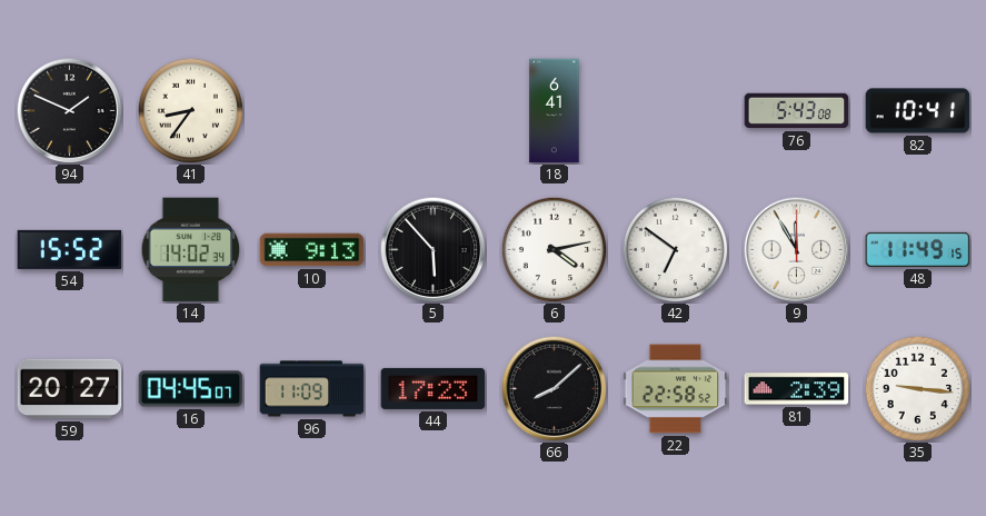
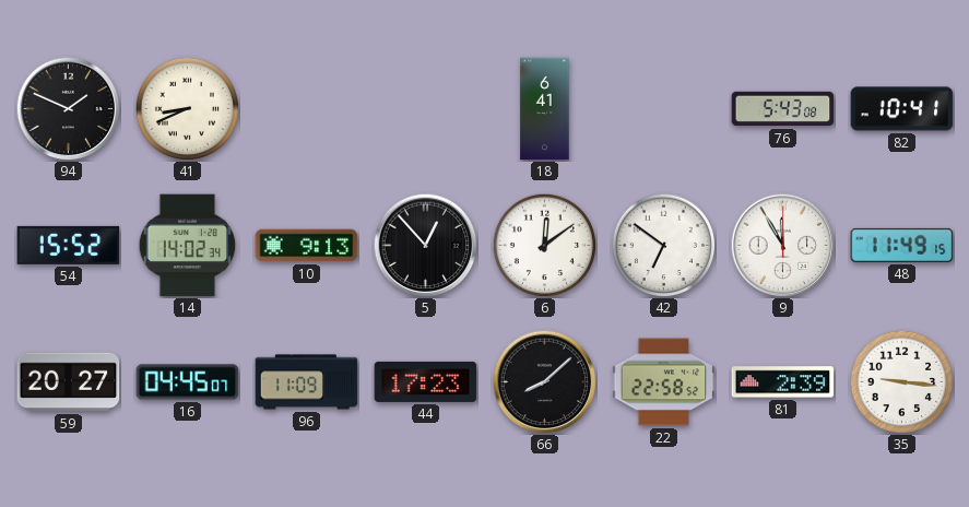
41: 8:36 -> 8:41
5: 5:53 -> 12:53
6: 4:13 -> 12:09
